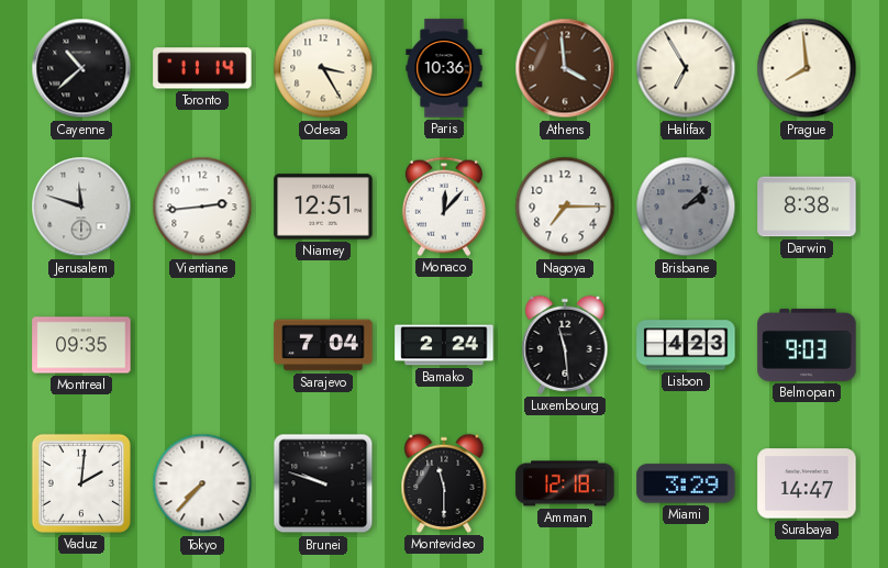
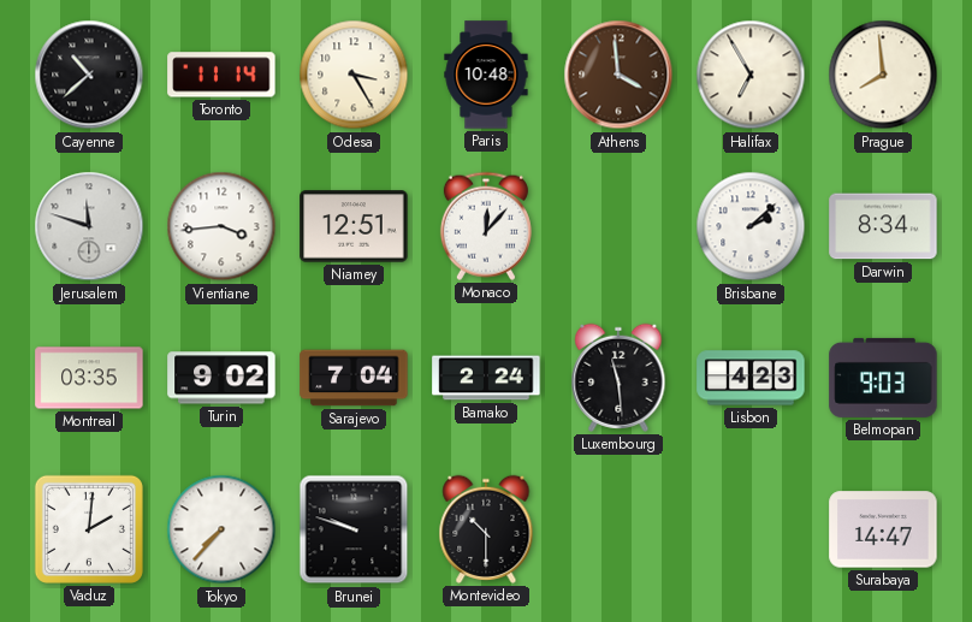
Paris: 10:36 -> 10:48
Vientiane: 2:44 -> 3:44
Nagoya: 7:15 -> none
Brisbane dial: grey -> white
Darwin: 8:38 -> 8:34
Montreal: 09:35 -> 03:35
Turin: none -> 9:02
Montevideo: 11:30 -> 10:30
Amman: 12:18 -> none
Miami: 3:29 -> none
